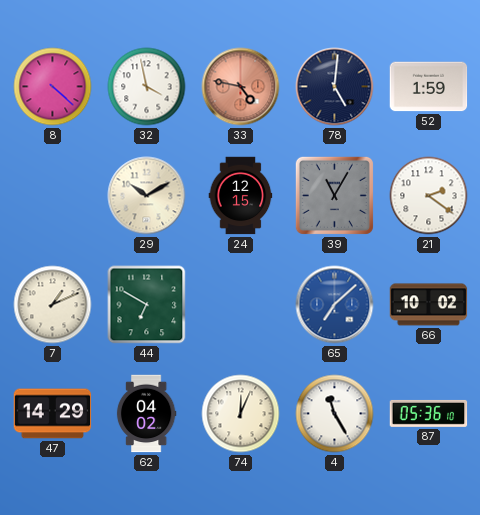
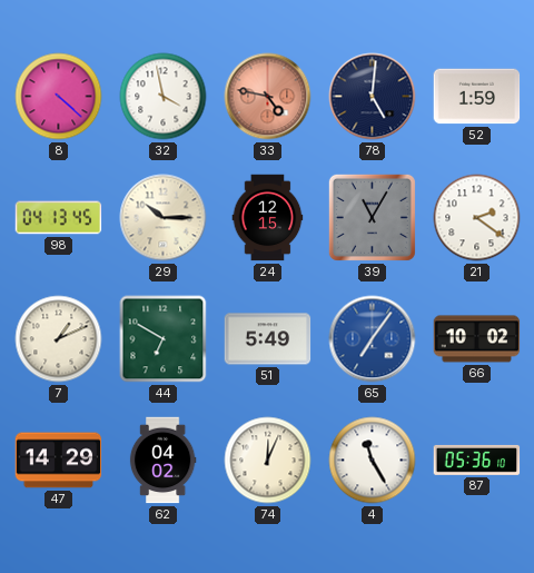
98: none -> 04:13
29: 10:10 -> 10:15
51: none -> 5:49
65: 7:08 -> 7:06
